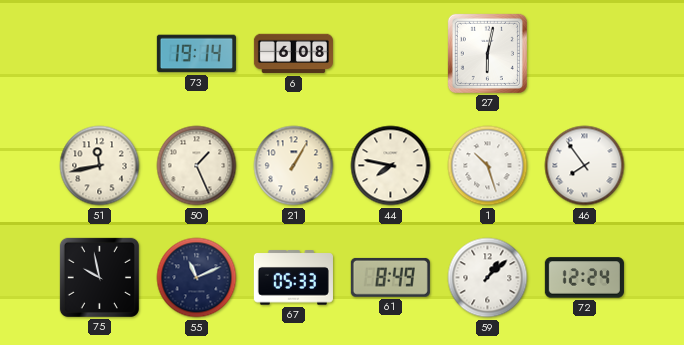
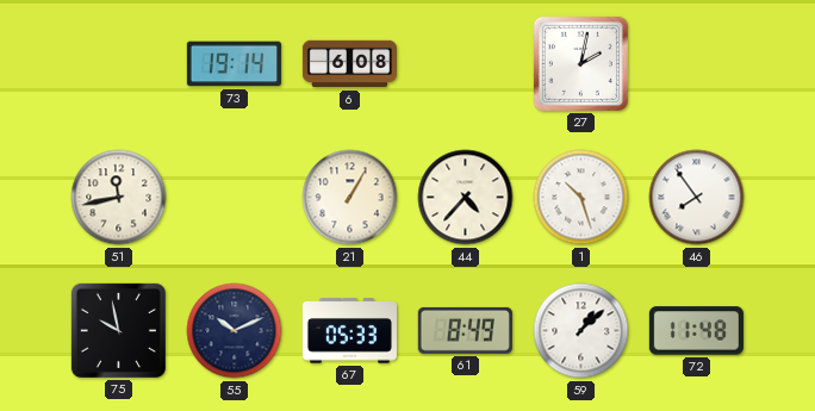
27: 6:02 -> 2:02
50: 1:26 -> none
44: 7:47 -> 4:37
55: 11:11 -> 10:11
72: 12:24 -> 11:48
